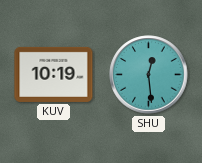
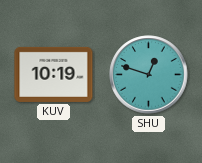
SHU: 12:29 -> 12:48
